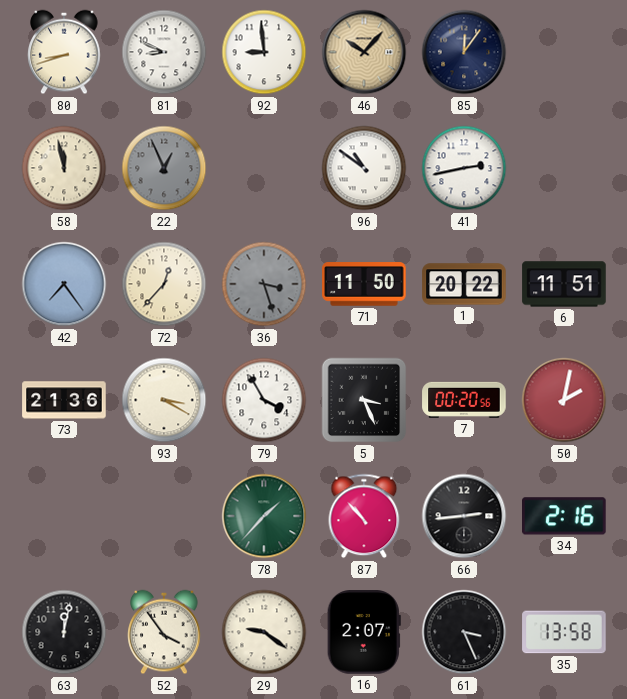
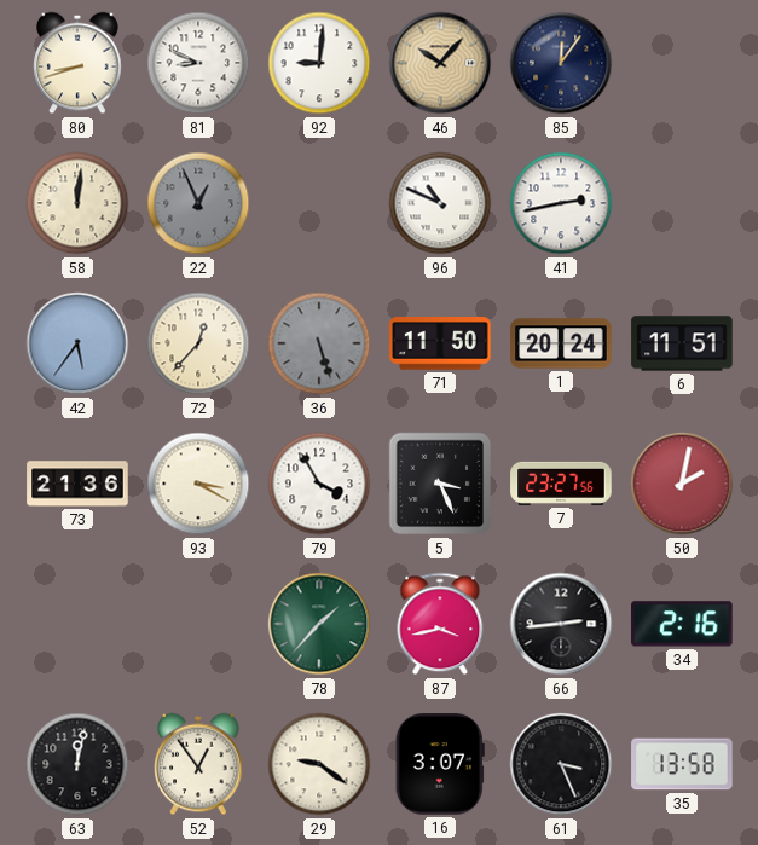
92: 8:59 -> 9:01
58: 11:58 -> 12:01
96: 10:51 -> 10:49
42: 7:24 -> 5:36
36: 3:27 -> 5:27
1: 20:22 -> 20:24
7: 00:20 -> 23:27
87: 10:53 -> 3:43
52: 3:54 -> 12:54
16: 2:07 -> 3:07
